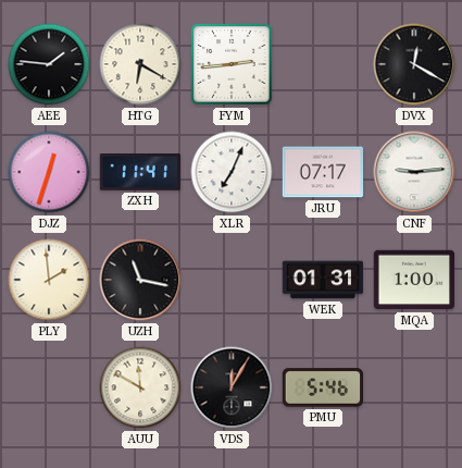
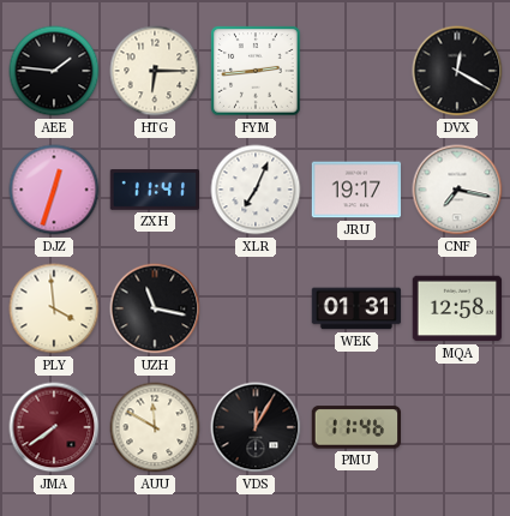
HTG: 6:20 -> 6:15
JRU: 07:17 -> 19:17
CNF: 9:14 -> 7:17
PLY: 1:59 -> 3:59
MQA: 1:00 -> 12:58
JMA: none -> 7:39
PMU: 5:46 -> 11:46
